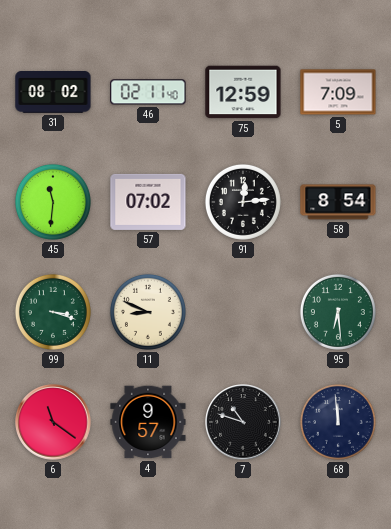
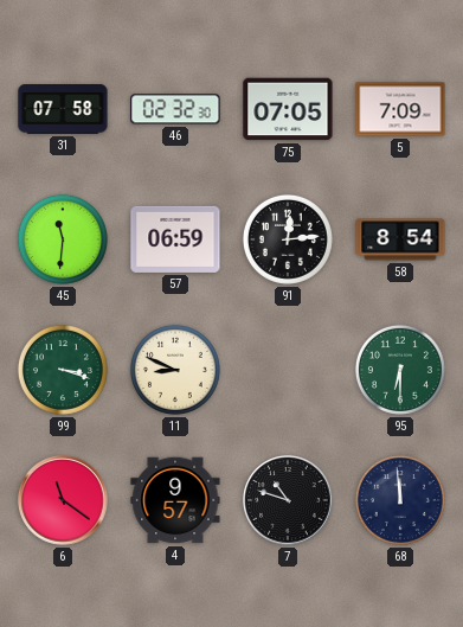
31: 08:02 -> 07:58
46: 02:11 -> 02:32
75: 12:59 -> 07:05
57: 07:02 -> 06:59
95: 6:29 -> 6:30
